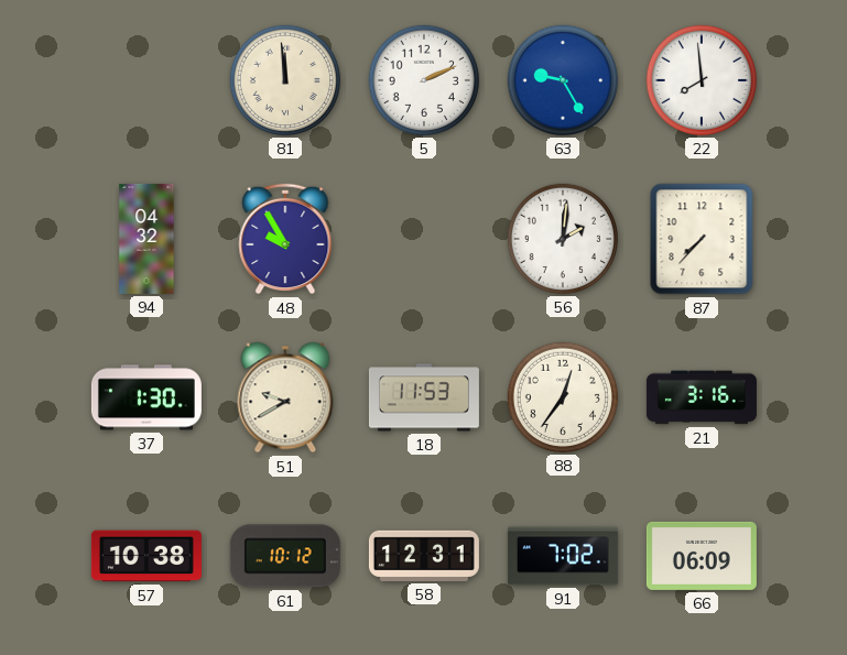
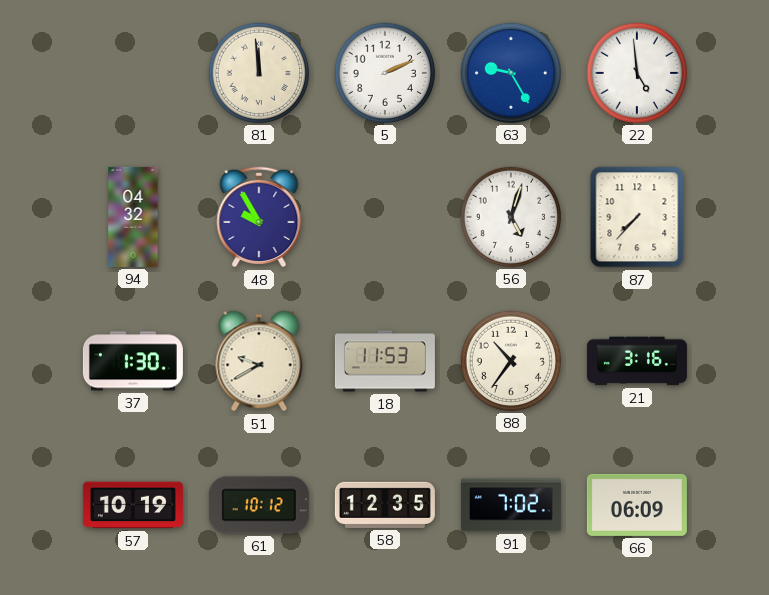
22: 7:59 -> 4:59
56: 2:01 -> 5:03
88: 12:36 -> 10:36
57: 10:38 -> 10:19
58: 12:31 -> 12:35
